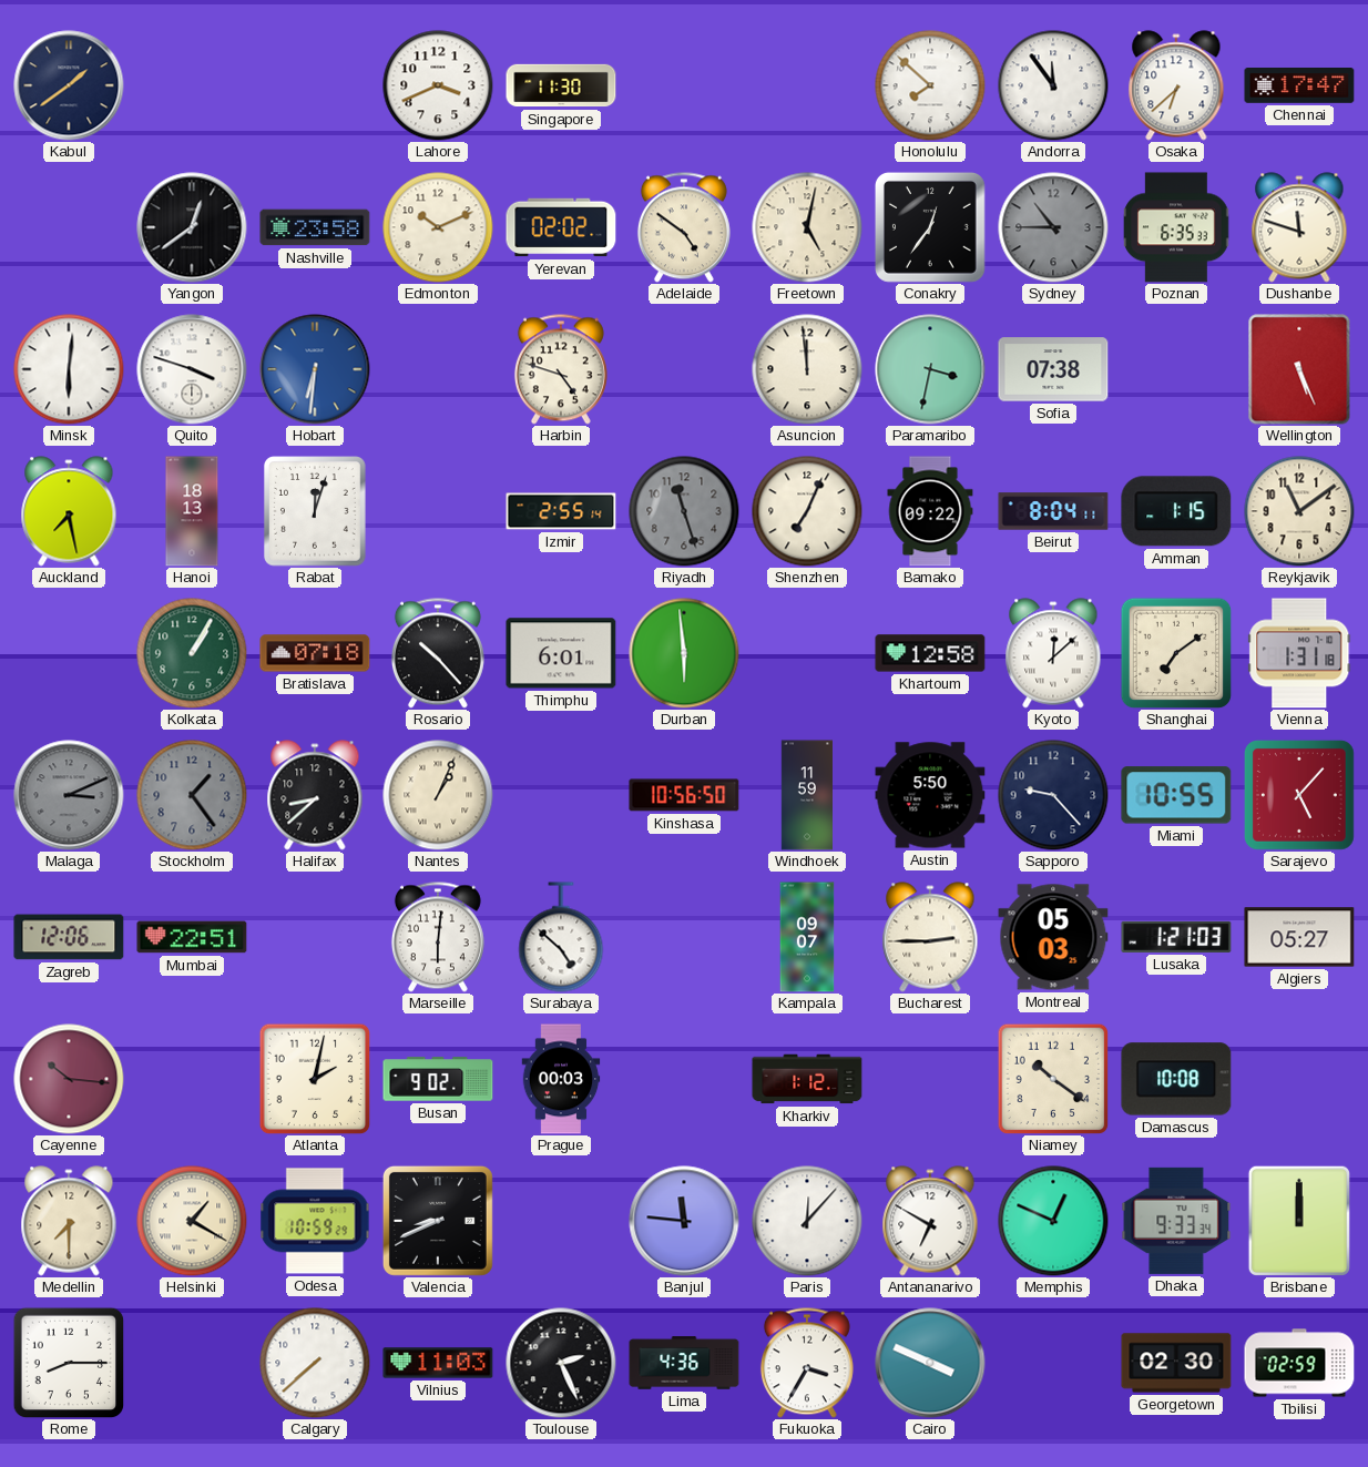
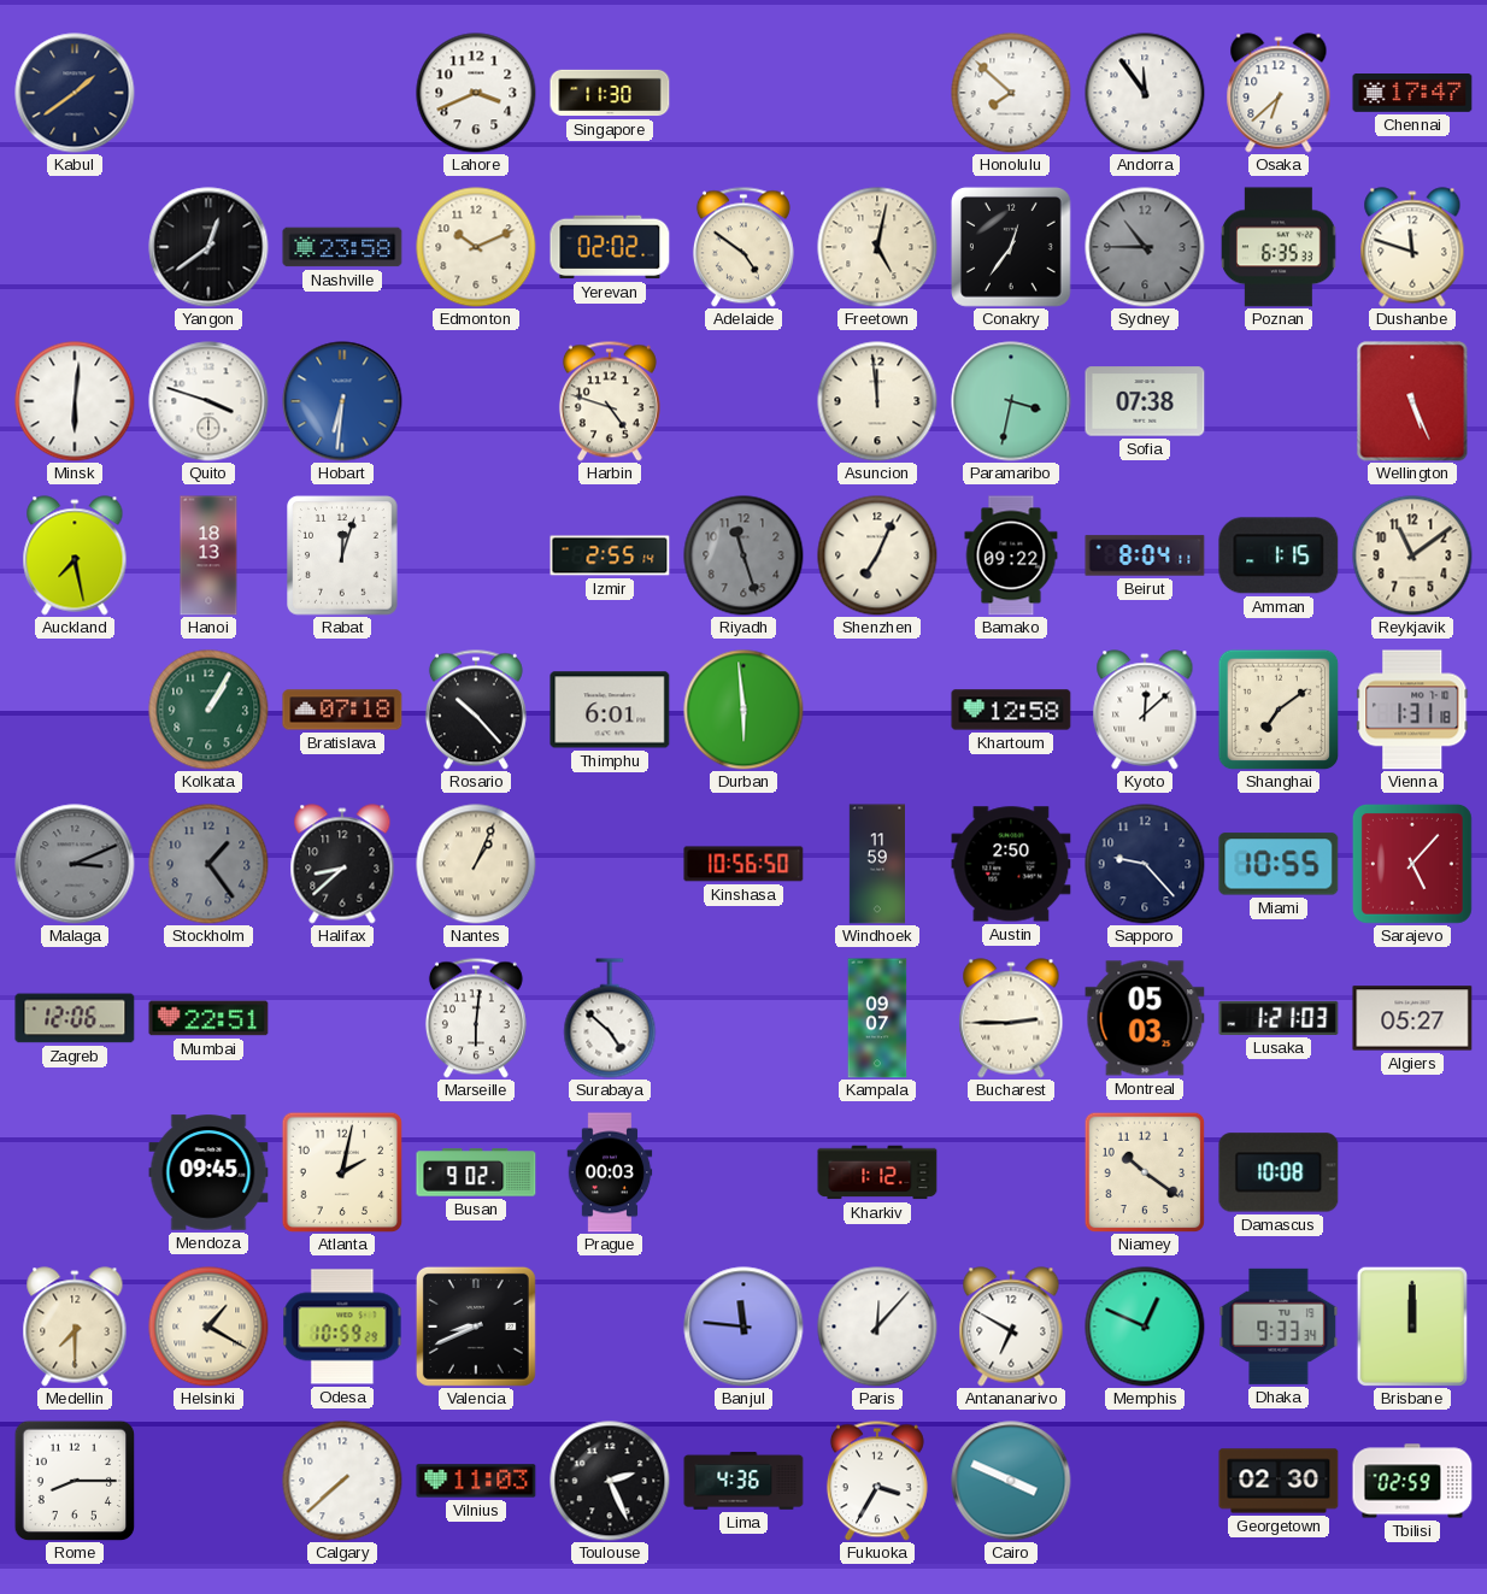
Austin: 5:50 -> 2:50
Cayenne: 10:16 -> none
Mendoza: none -> 09:45
